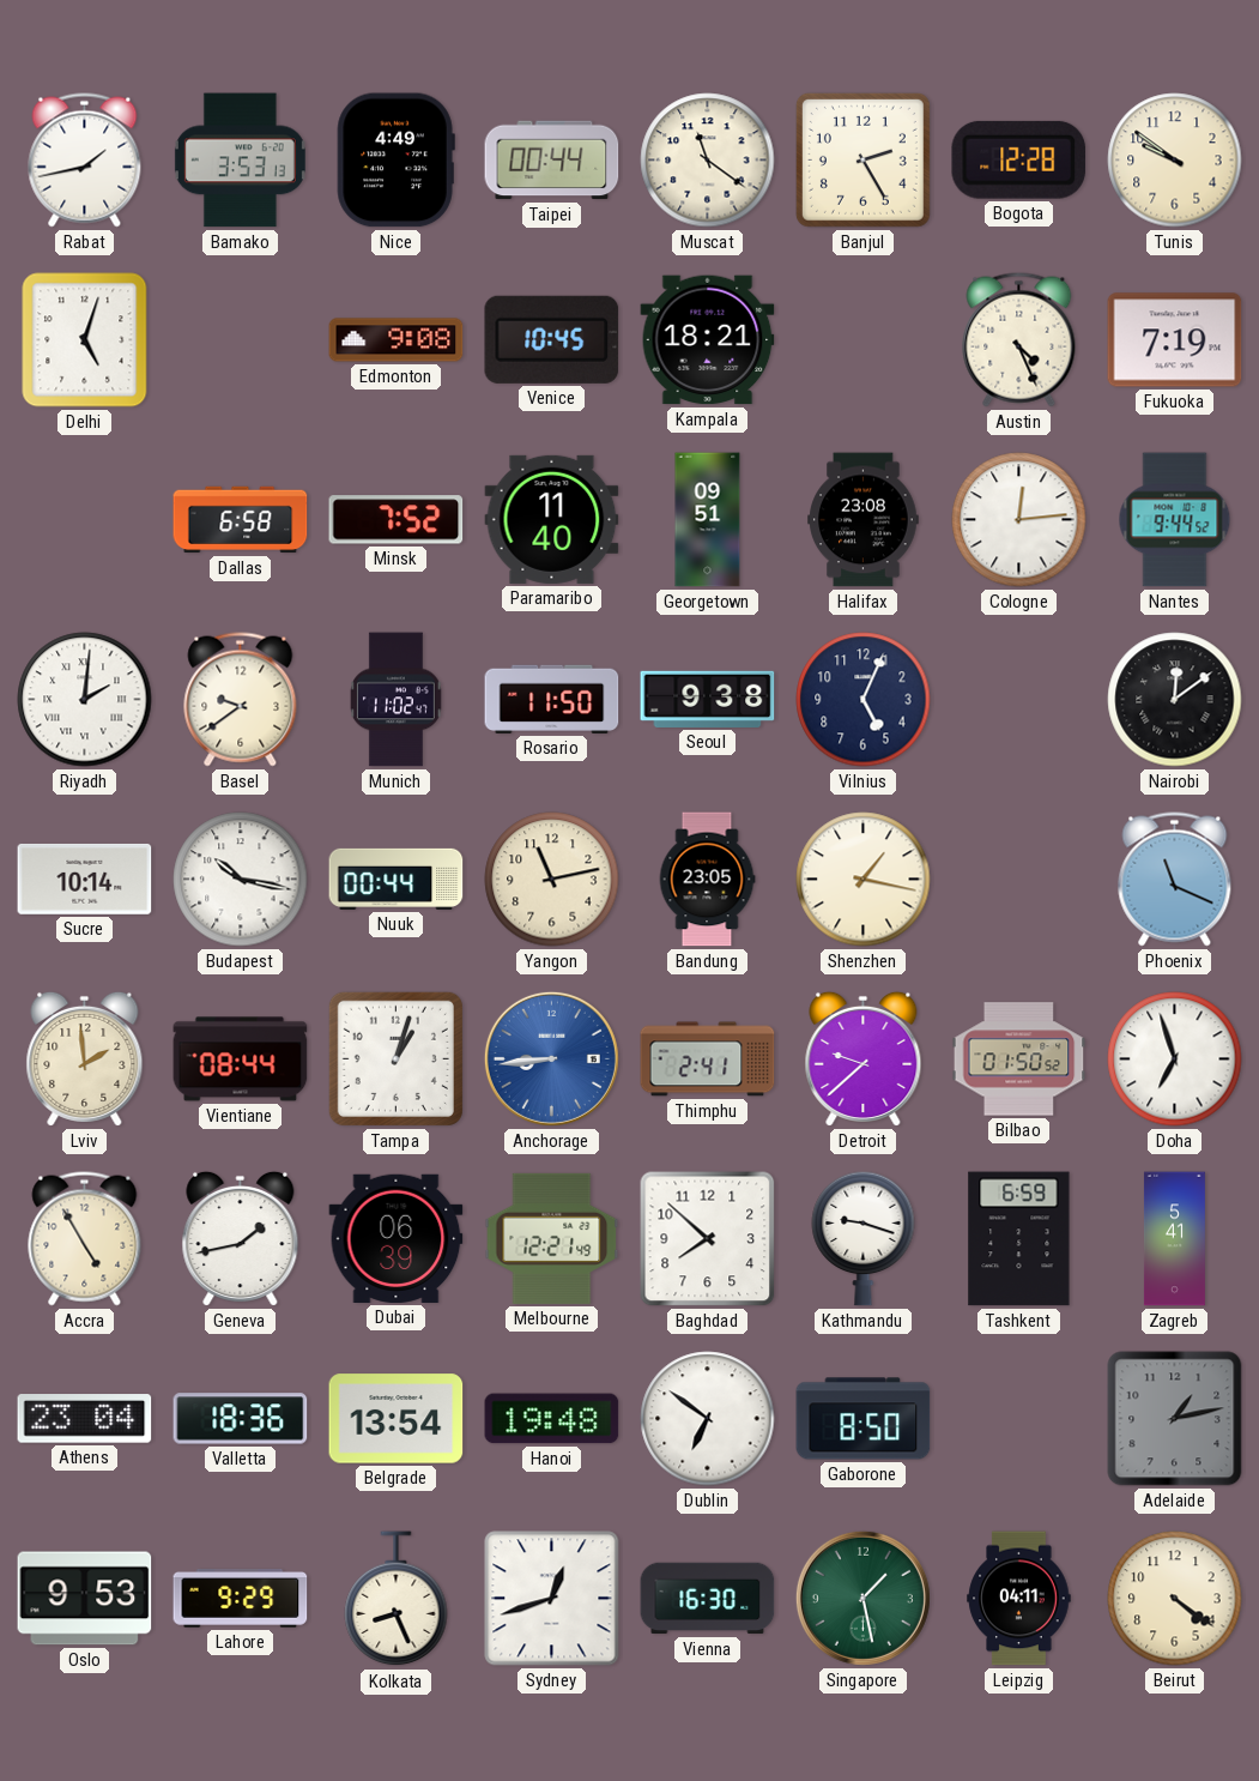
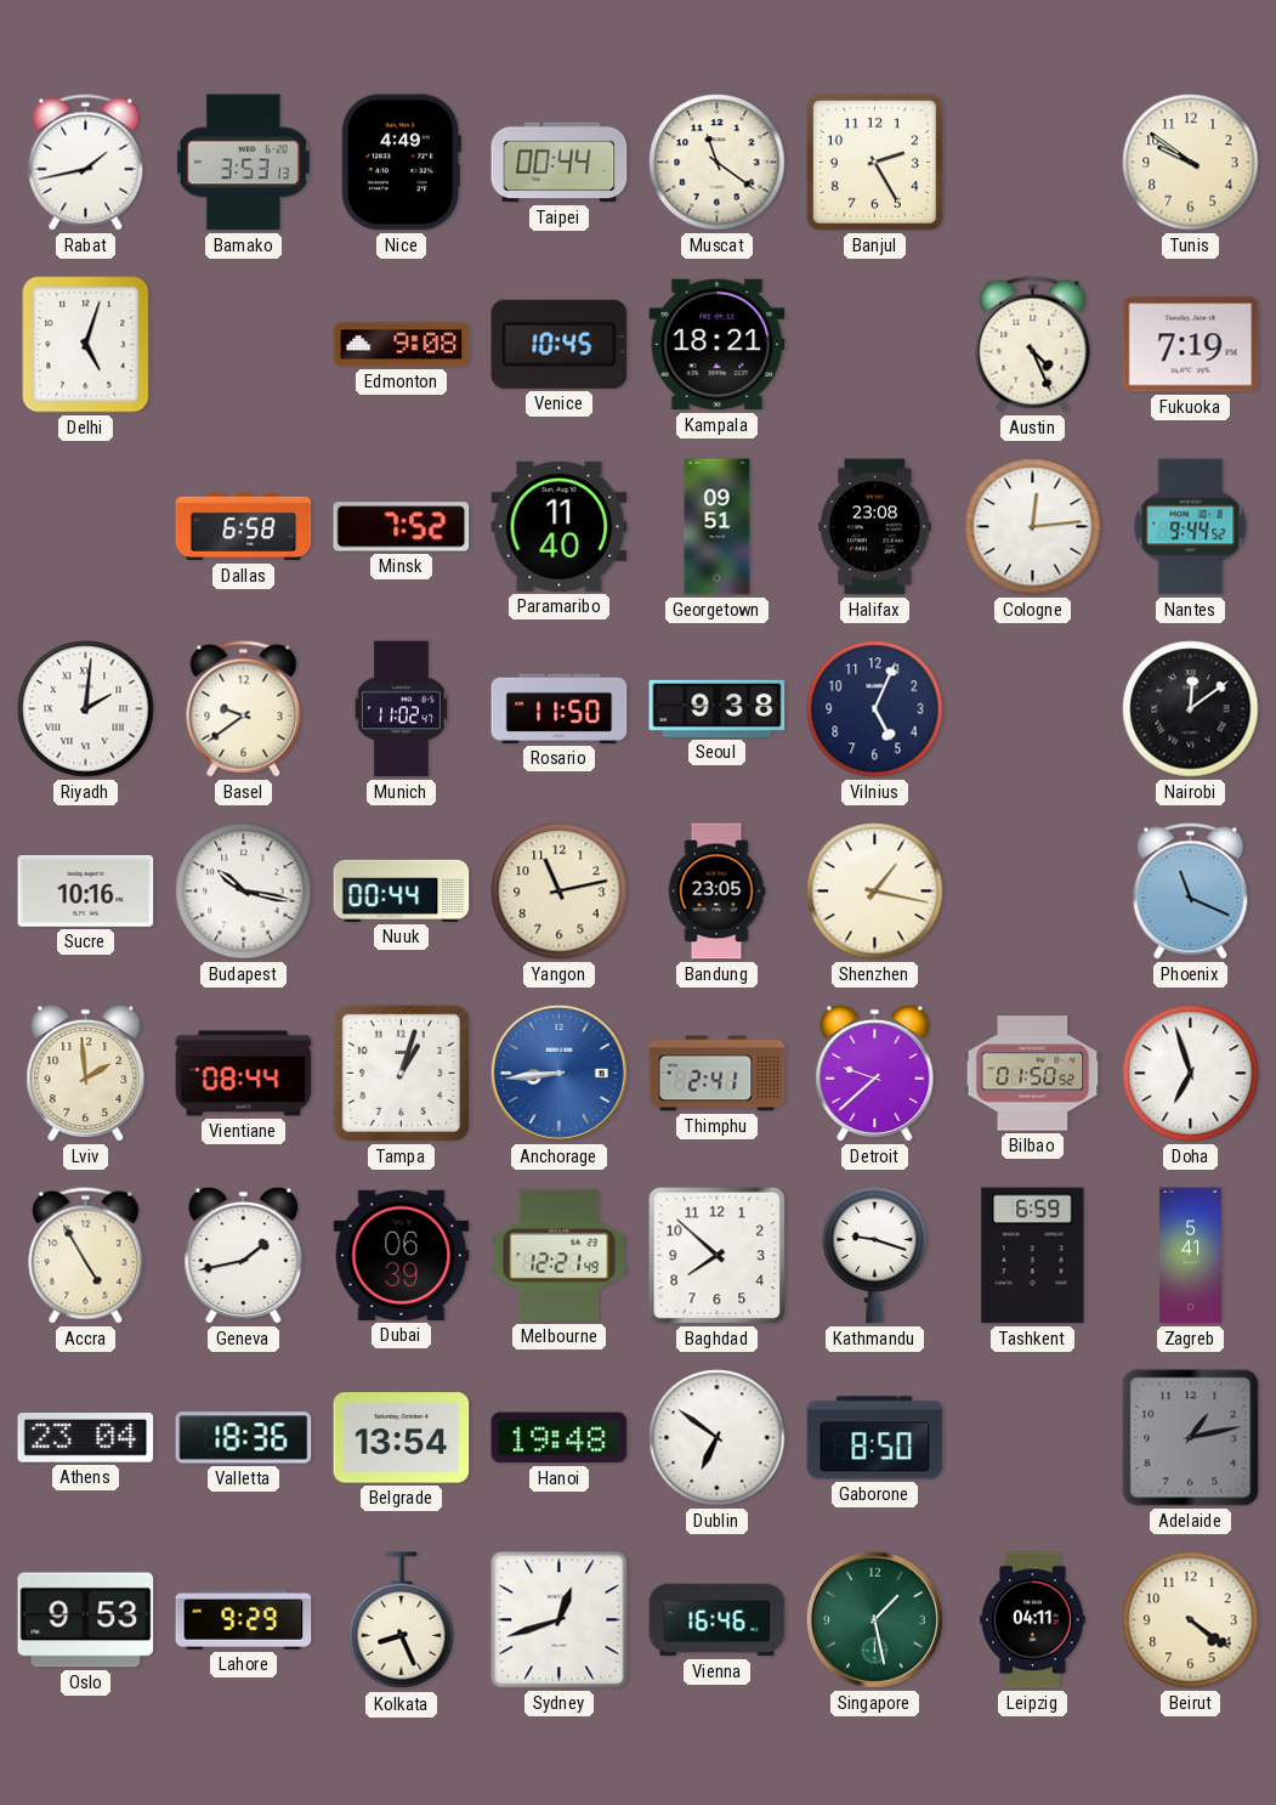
Bogota: 12:28 -> none
Sucre: 10:14 -> 10:16
Vienna: 16:30 -> 16:46
